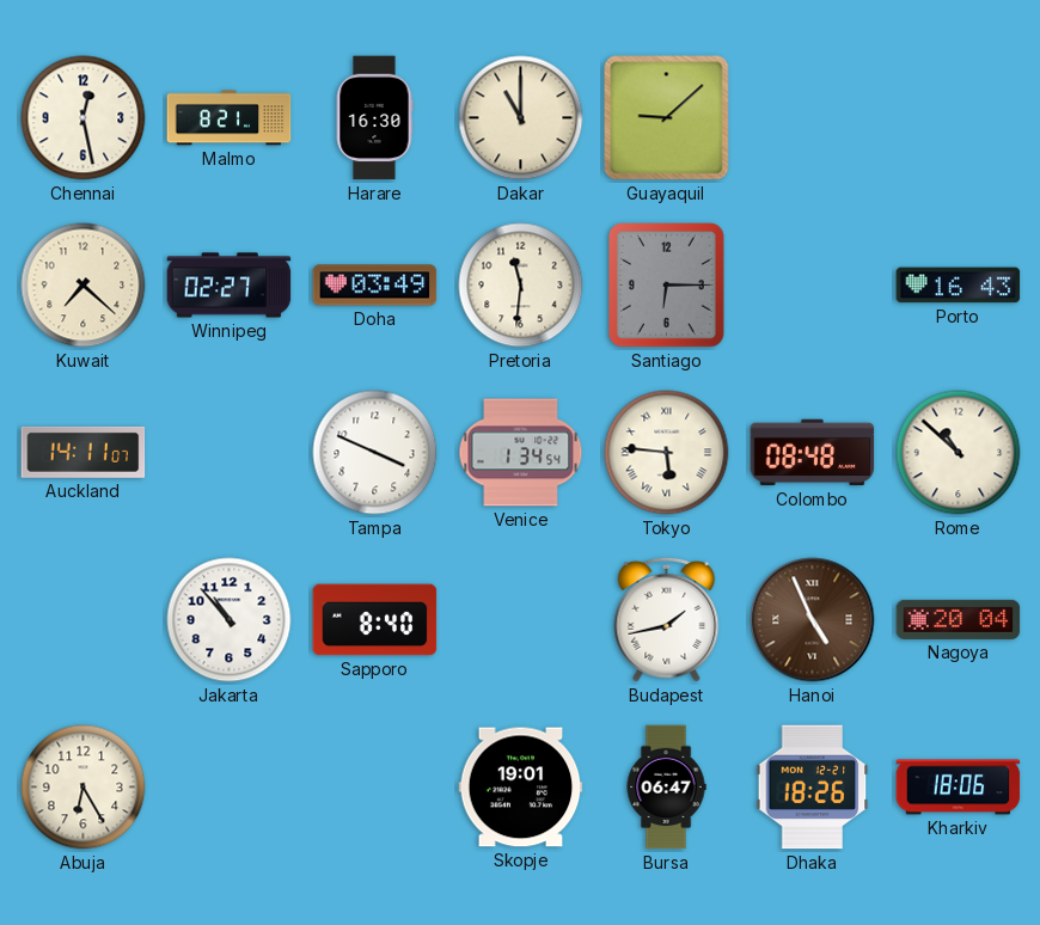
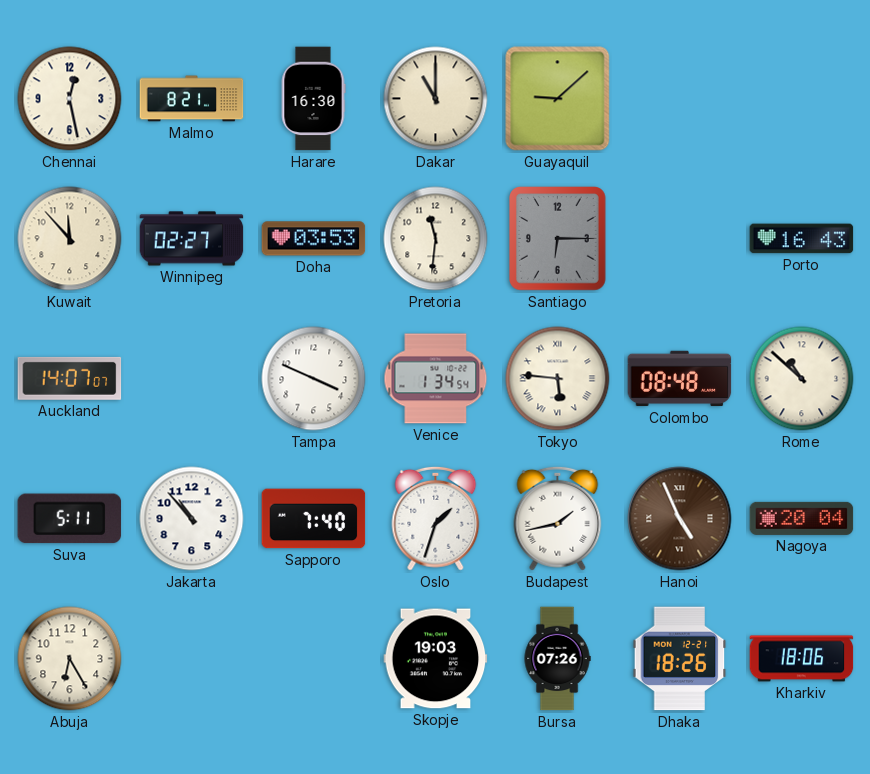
Kuwait: 7:22 -> 11:53
Doha: 03:49 -> 03:53
Auckland: 14:11 -> 14:07
Suva: none -> 5:11
Sapporo: 8:40 -> 7:40
Oslo: none -> 1:33
Skopje: 19:01 -> 19:03
Bursa: 06:47 -> 07:26
